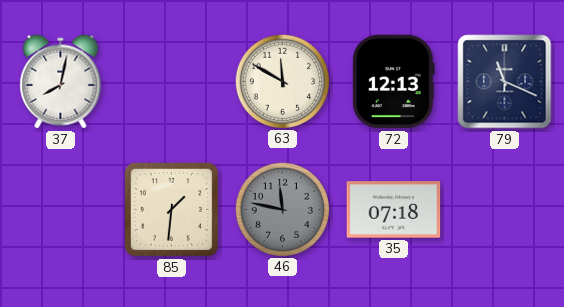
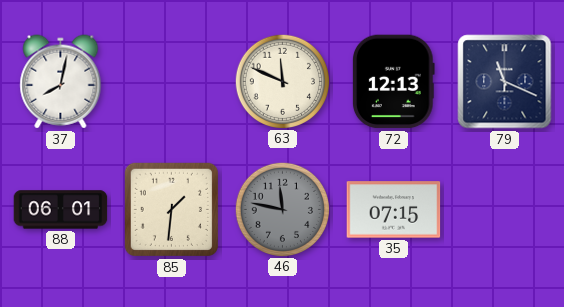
63: 11:50 -> 11:49
88: none -> 06:01
35: 07:18 -> 07:15
